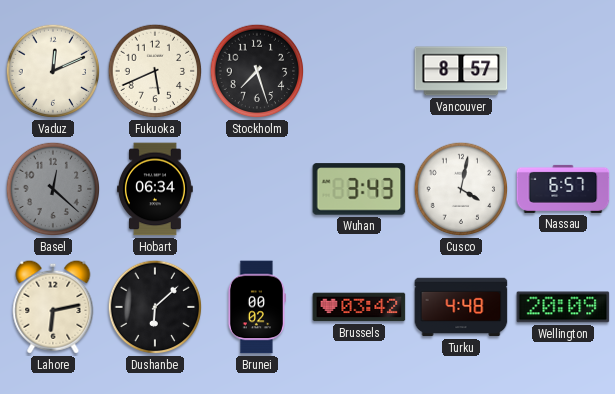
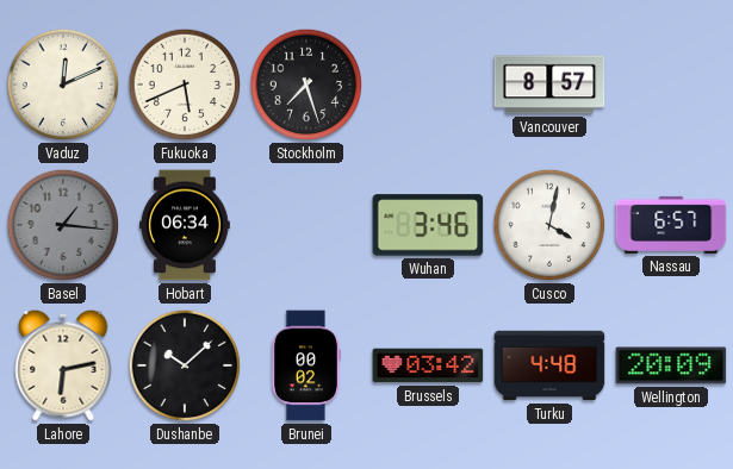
Basel: 12:22 -> 1:16
Wuhan: 3:43 -> 3:46
Dushanbe: 6:08 -> 10:08
